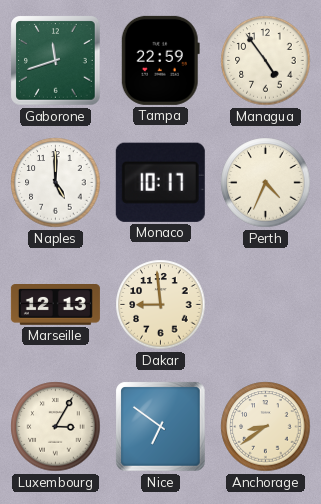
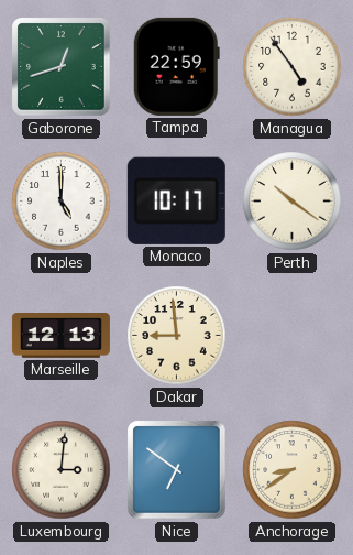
Gaborone: 11:42 -> 12:42
Perth: 4:34 -> 10:21
Luxembourg: 3:05 -> 3:01
